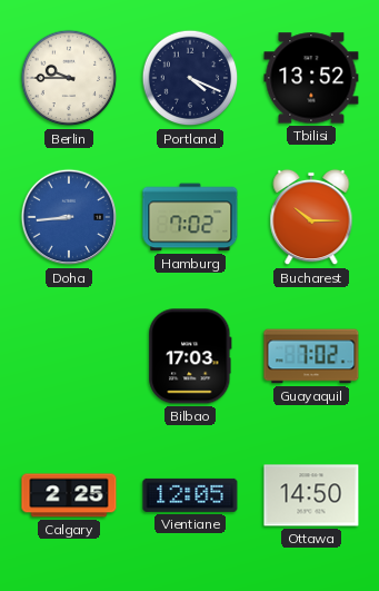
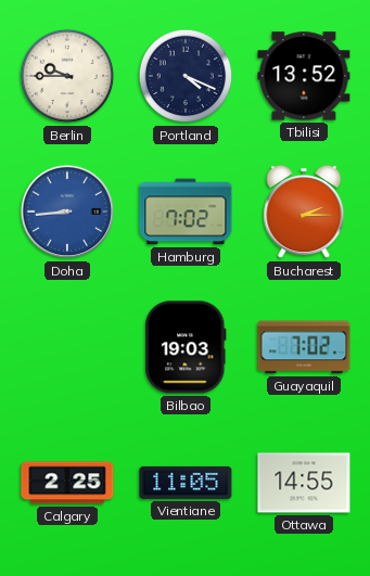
Bucharest: 10:15 -> 2:15
Bilbao: 17:03 -> 19:03
Vientiane: 12:05 -> 11:05
Ottawa: 14:50 -> 14:55
